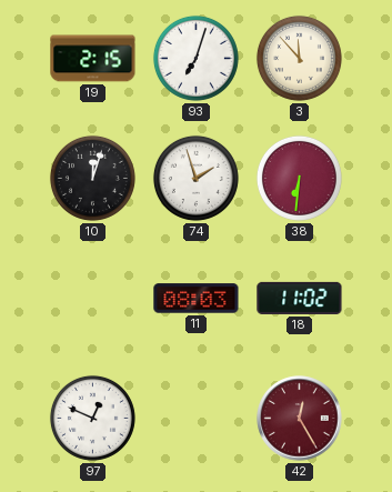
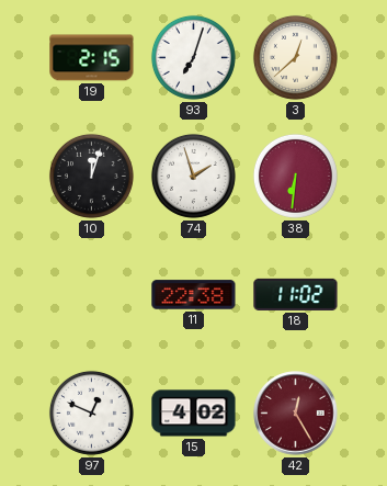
3: 11:53 -> 12:38
11: 08:03 -> 22:38
15: none -> 4:02
